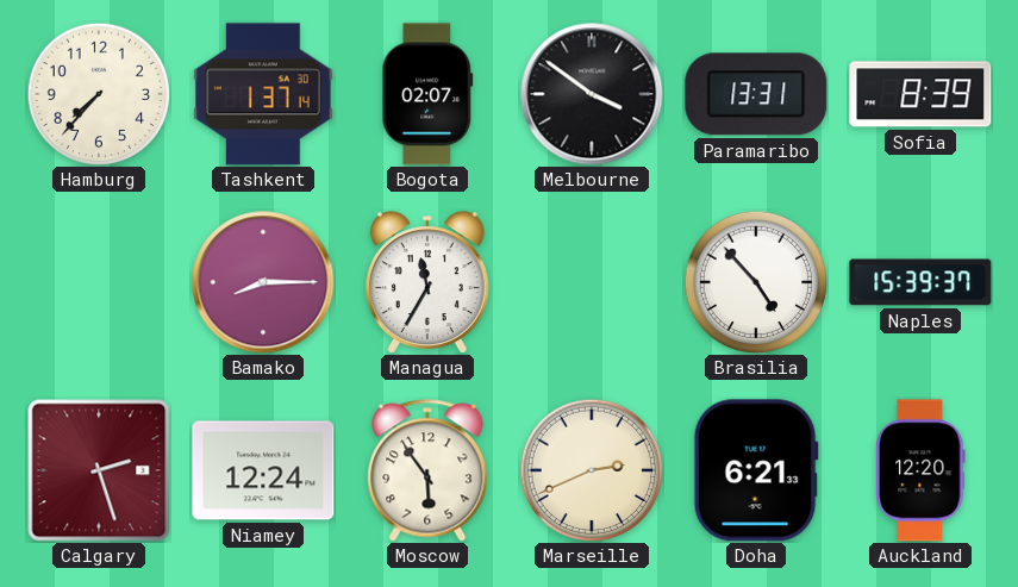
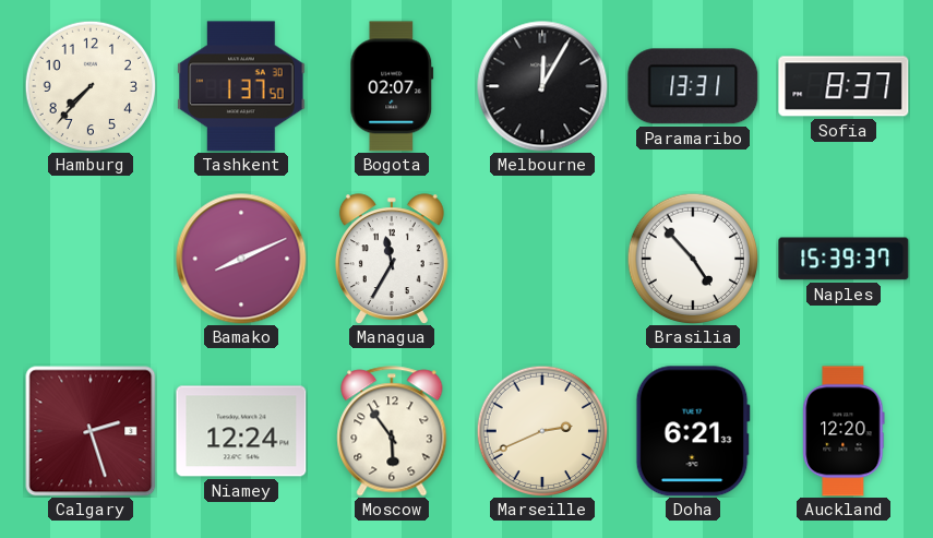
Tashkent: 1:37:14 -> 1:37:50
Melbourne: 3:51 -> 12:05
Sofia: 8:39 -> 8:37
Bamako: 8:15 -> 8:11
